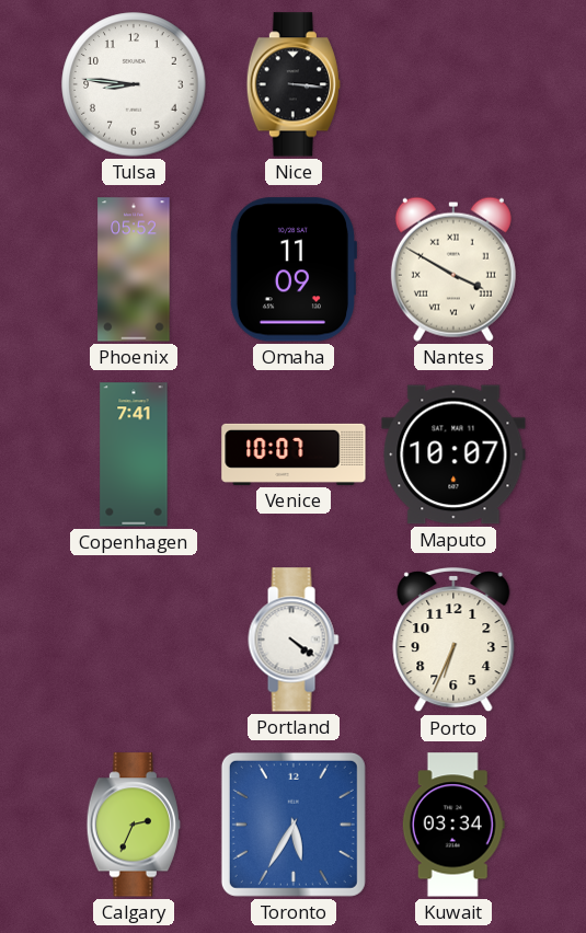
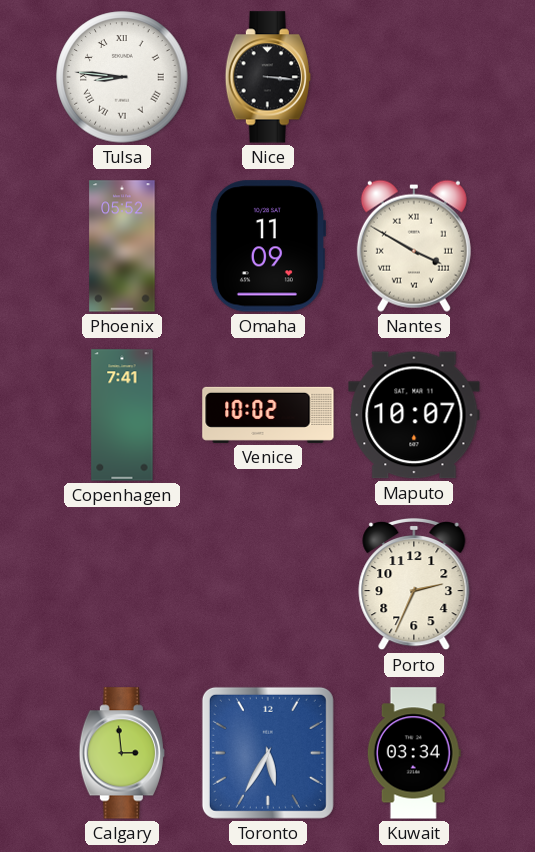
Tulsa numerals: Arabic -> Roman
Venice: 10:07 -> 10:02
Portland: 4:21 -> none
Porto: 6:34 -> 2:34
Calgary: 2:34 -> 2:59
